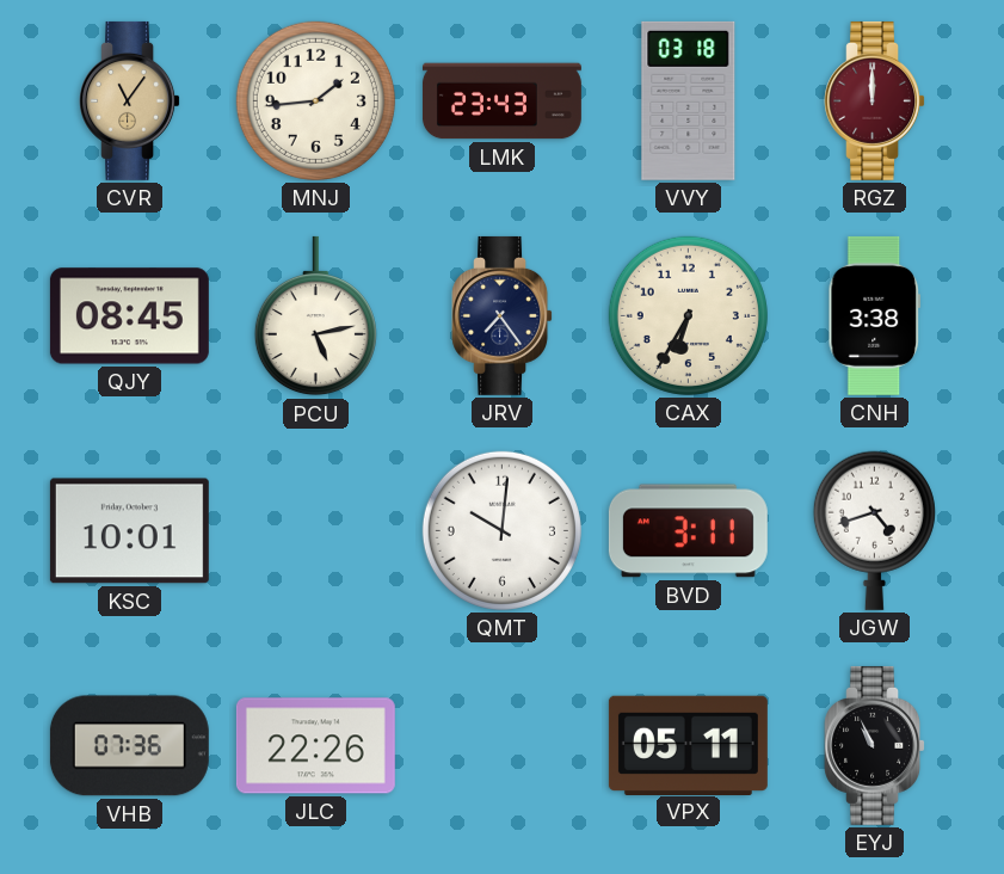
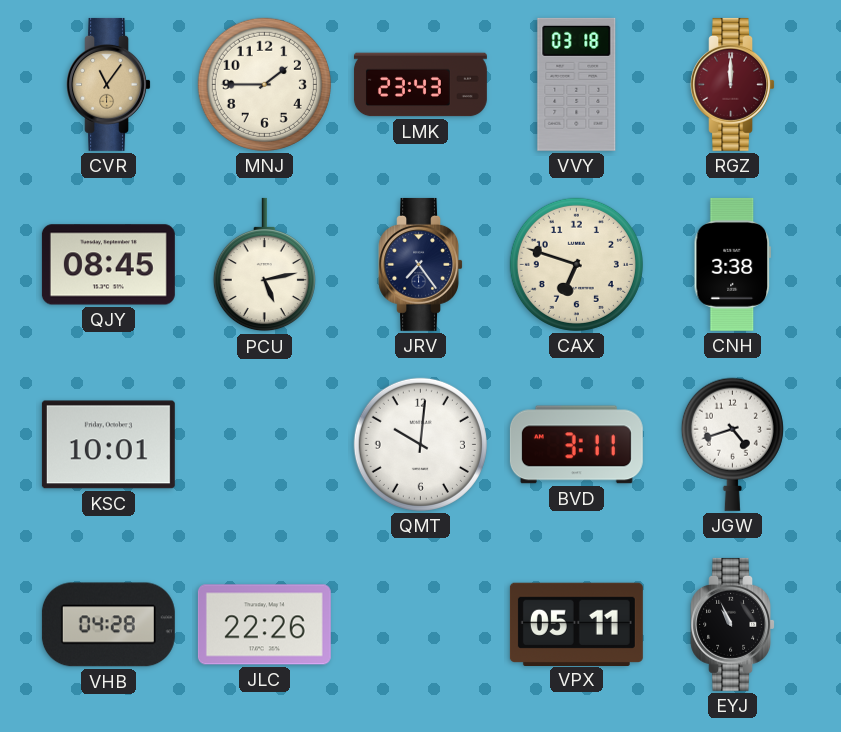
MNJ: 1:44 -> 1:45
CAX: 6:35 -> 6:48
VHB: 07:36 -> 04:28
